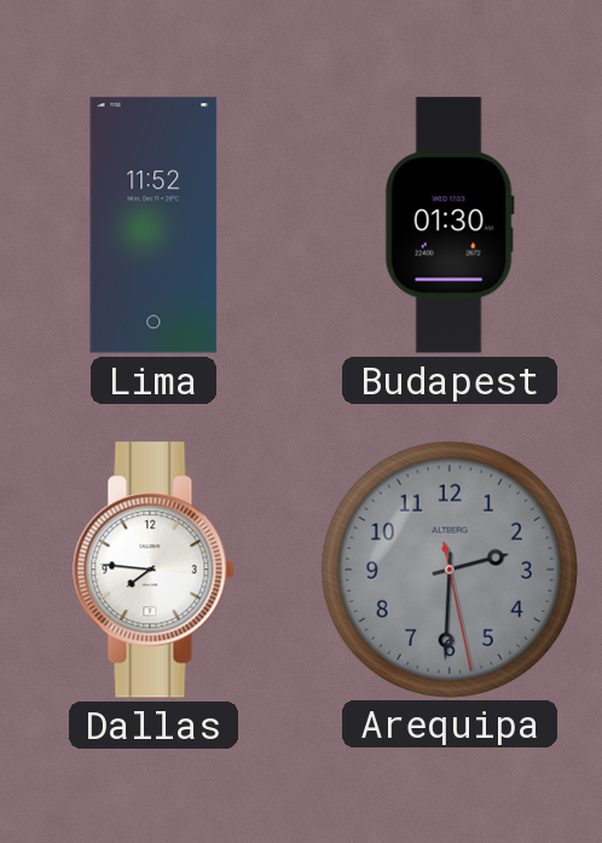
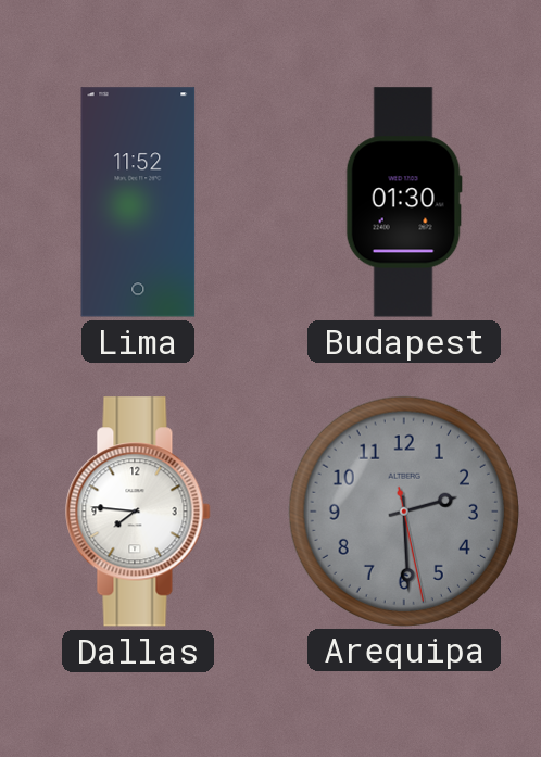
Arequipa: 2:30 -> 2:29
